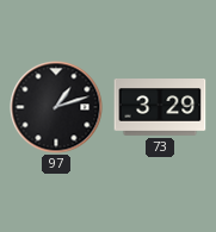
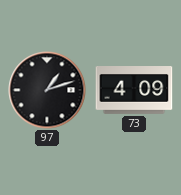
73: 3:29 -> 4:09
